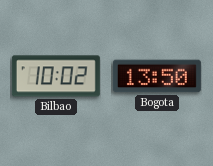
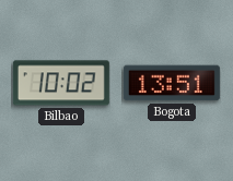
Bogota: 13:50 -> 13:51
